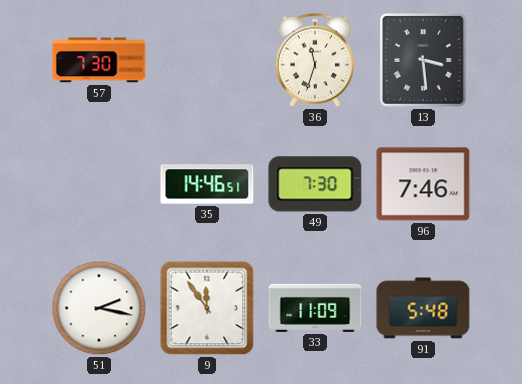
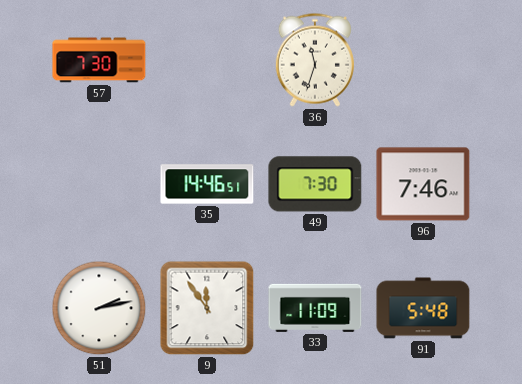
13: 3:29 -> none
51: 2:17 -> 2:13
